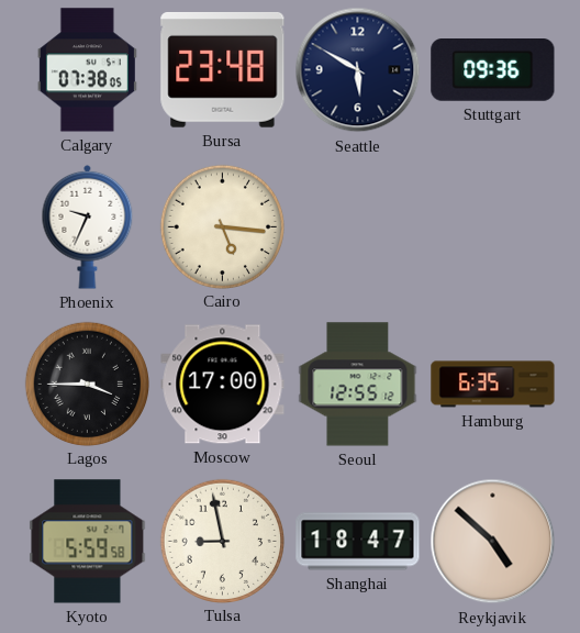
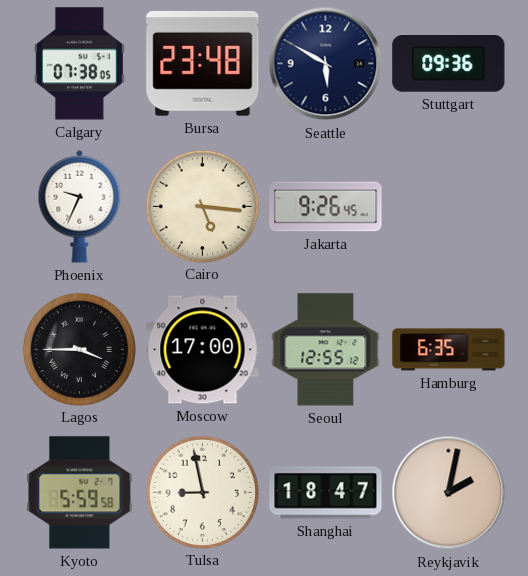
Jakarta: none -> 9:26
Reykjavik: 4:52 -> 2:02
